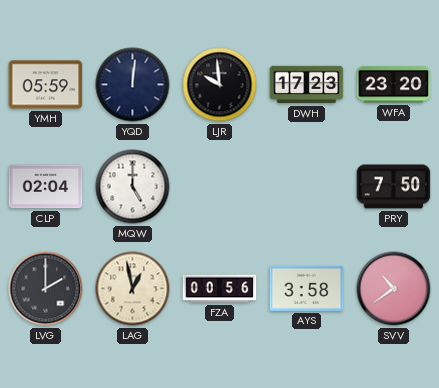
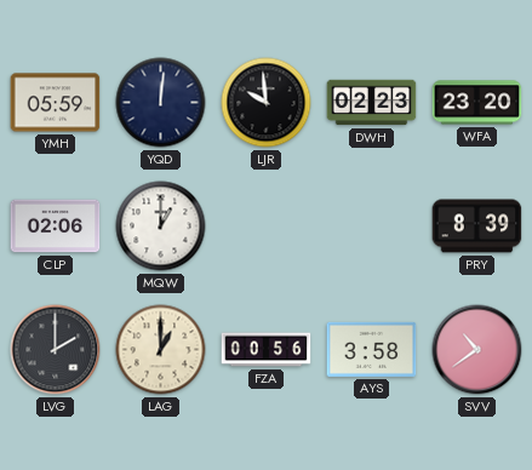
DWH: 17:23 -> 02:23
CLP: 02:04 -> 02:06
MQW: 5:00 -> 1:00
PRY: 7:50 -> 8:39
LAG: 12:58 -> 1:00
